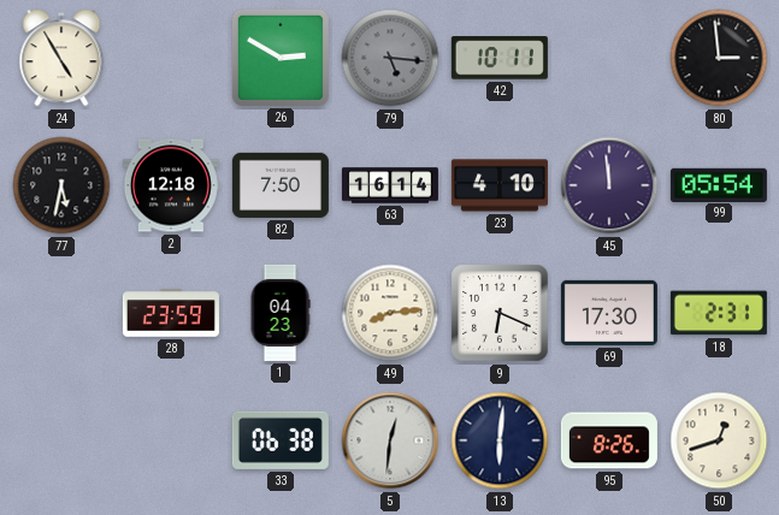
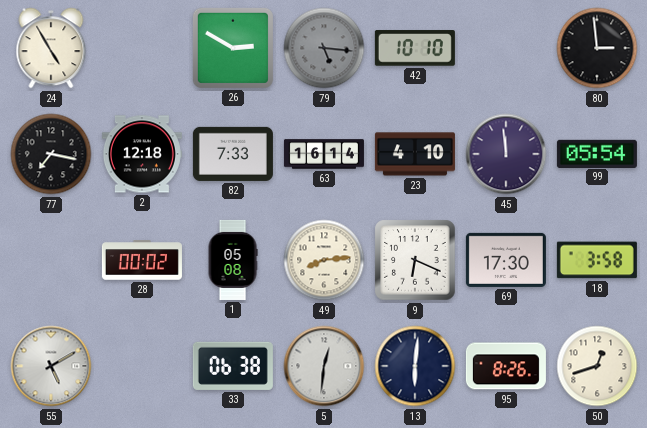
42: 10:11 -> 10:10
77: 5:32 -> 7:17
82: 7:50 -> 7:33
28: 23:59 -> 00:02
1: 04:23 -> 05:08
18: 2:31 -> 3:58
55: none -> 5:10
